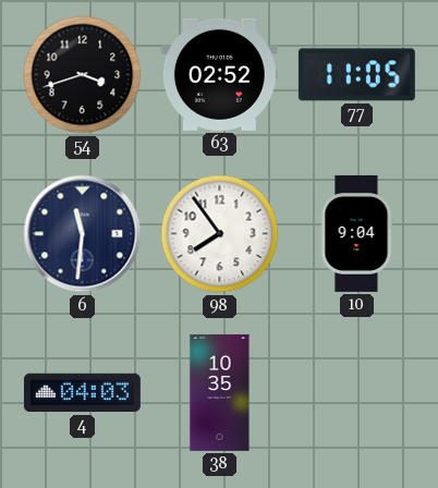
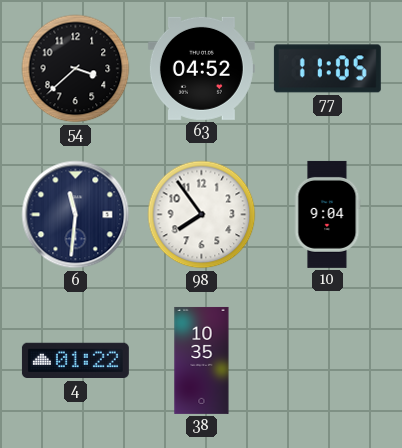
54: 3:42 -> 3:38
63: 02:52 -> 04:52
4: 04:03 -> 01:22
